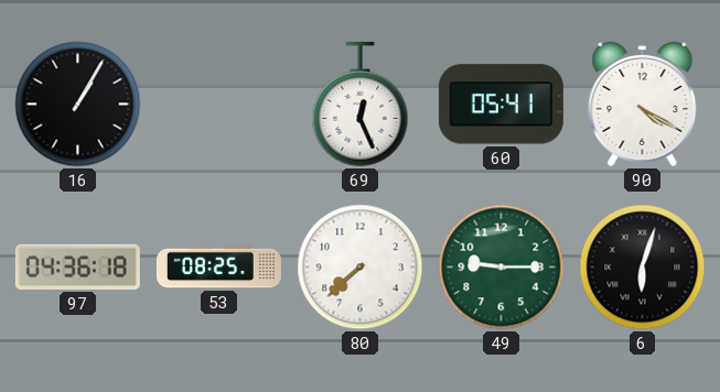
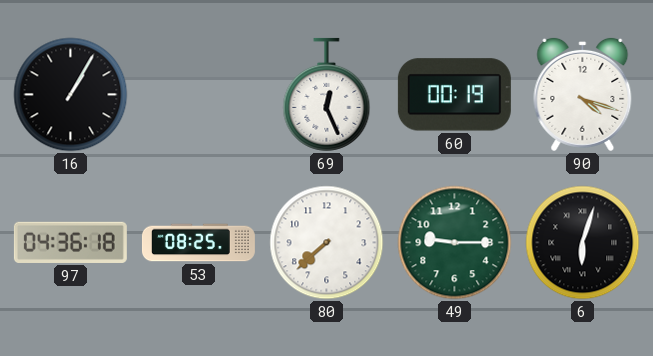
60: 05:41 -> 00:19
90: 4:20 -> 4:18
